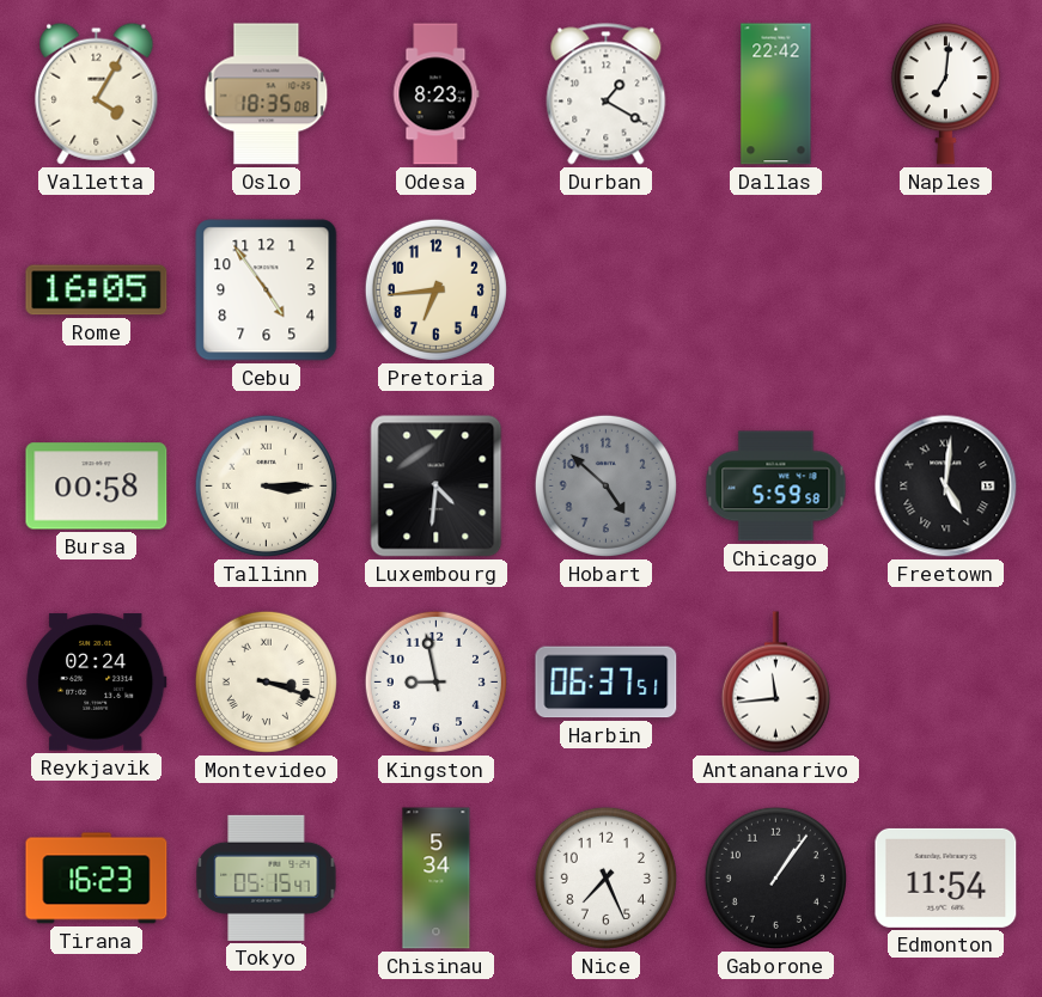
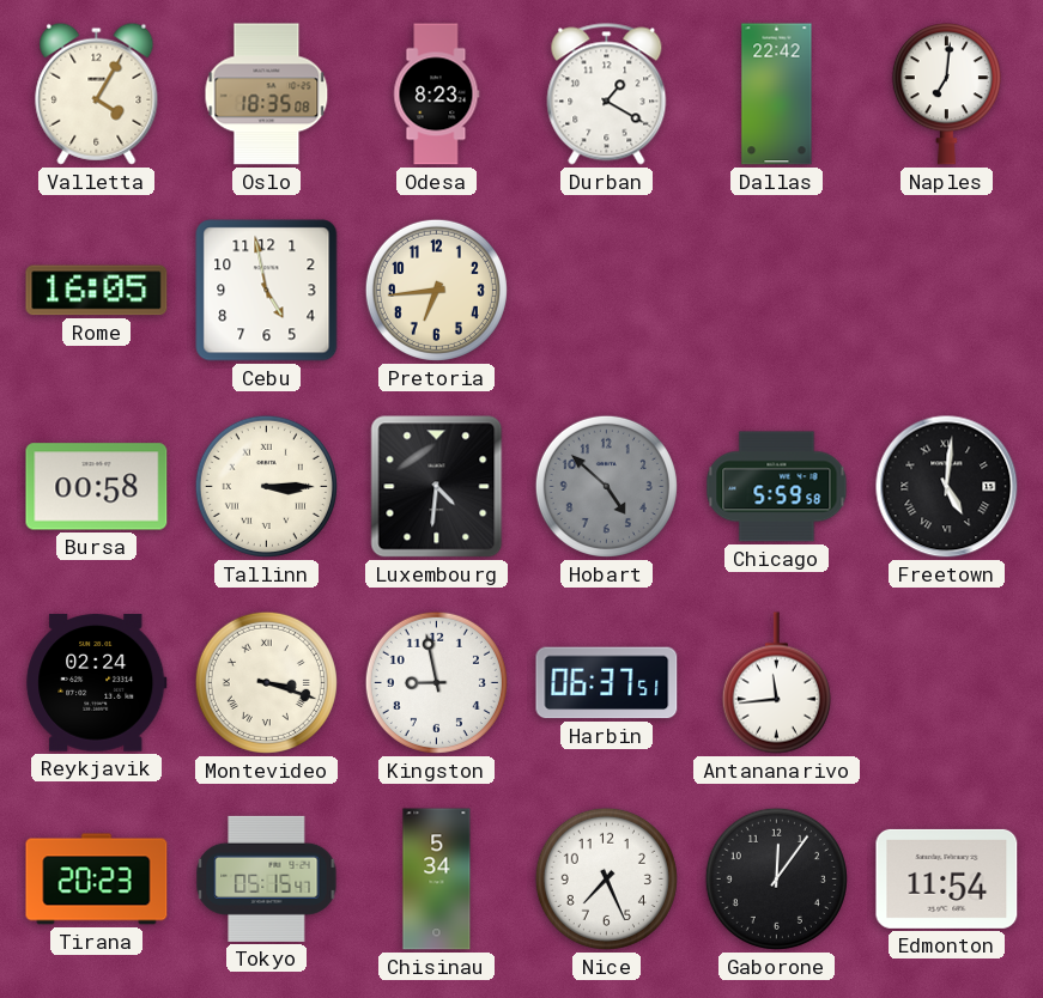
Cebu: 4:54 -> 4:58
Tirana: 16:23 -> 20:23
Gaborone: 1:06 -> 12:06
